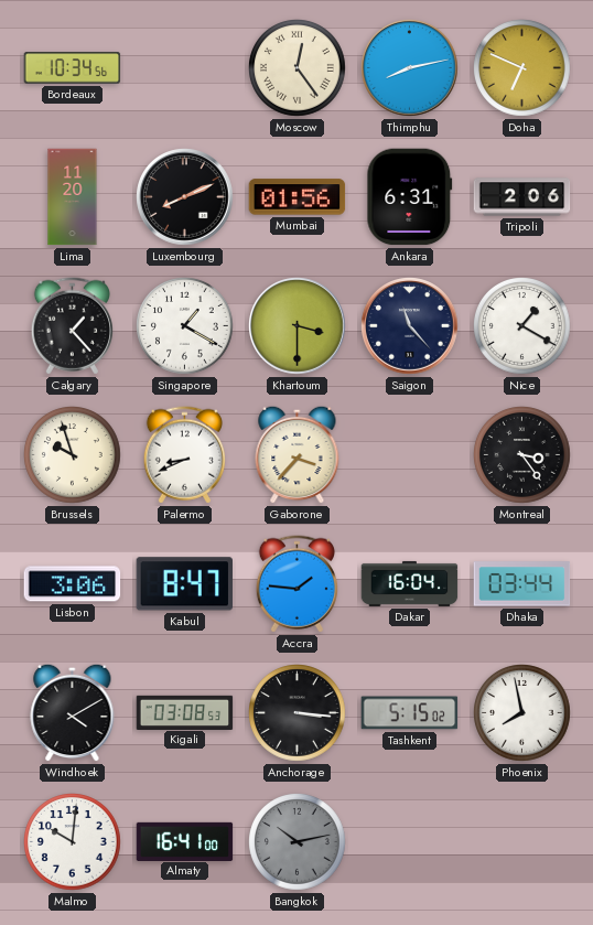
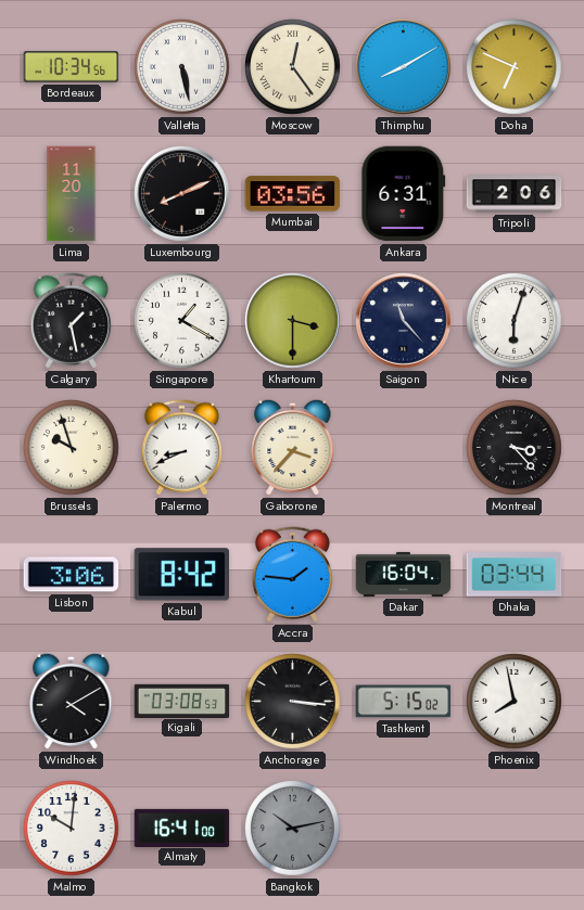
Valletta: none -> 5:28
Thimphu: 8:13 -> 8:10
Mumbai: 01:56 -> 03:56
Calgary: 1:23 -> 1:28
Nice: 1:20 -> 6:03
Montreal: 3:24 -> 3:23
Kabul: 8:47 -> 8:42
